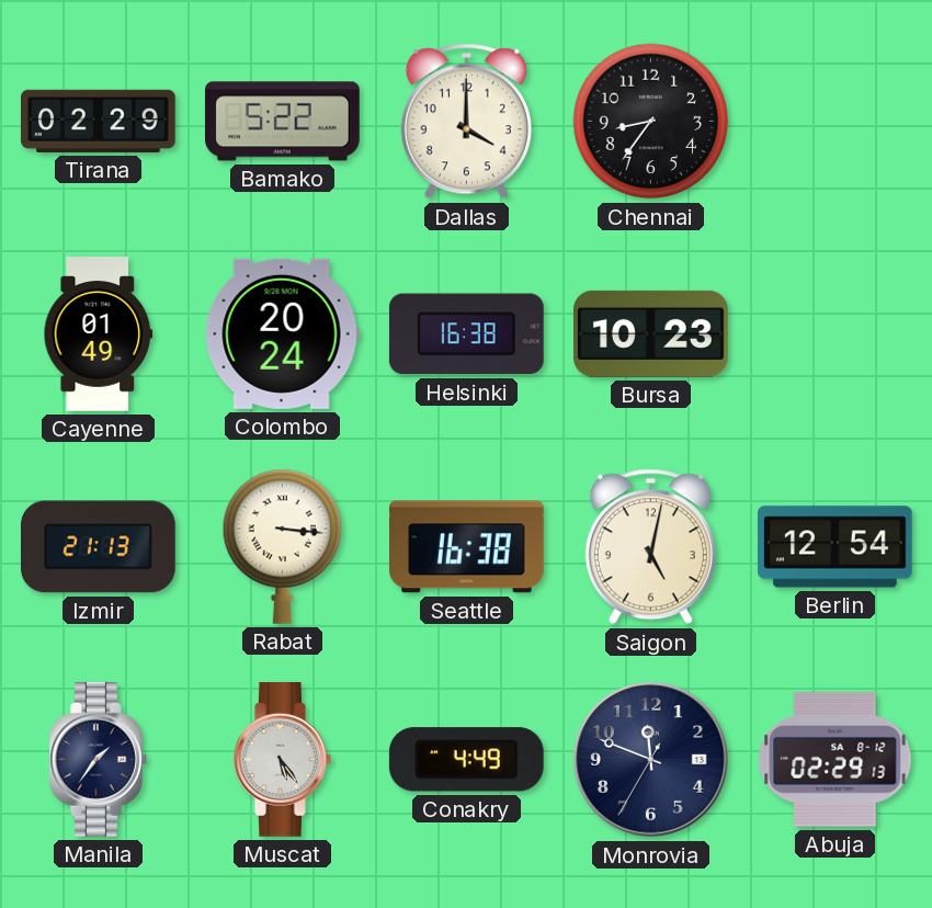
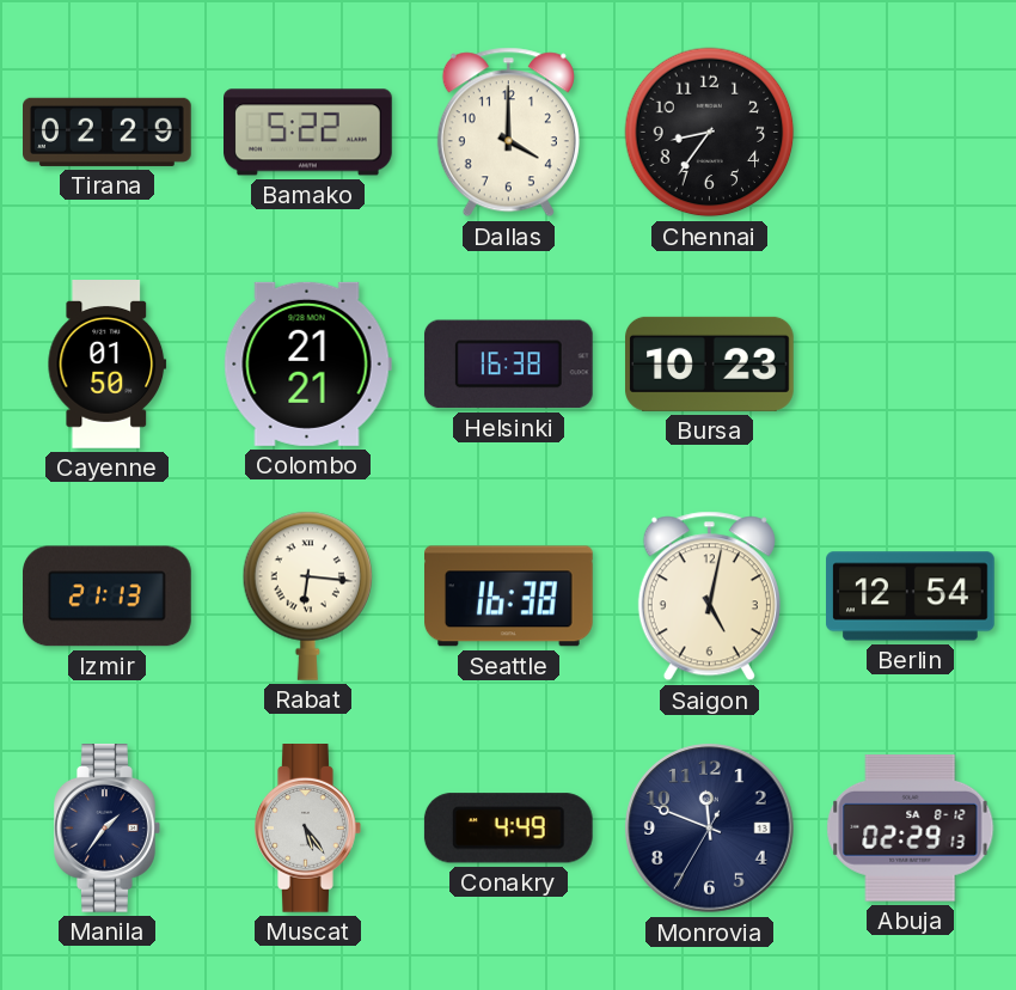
Cayenne: 01:49 -> 01:50
Colombo: 20:24 -> 21:21
Rabat: 3:16 -> 6:16
